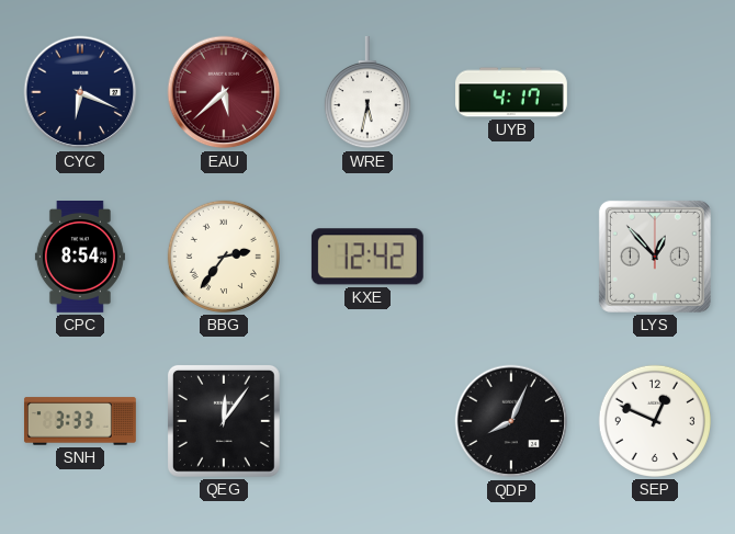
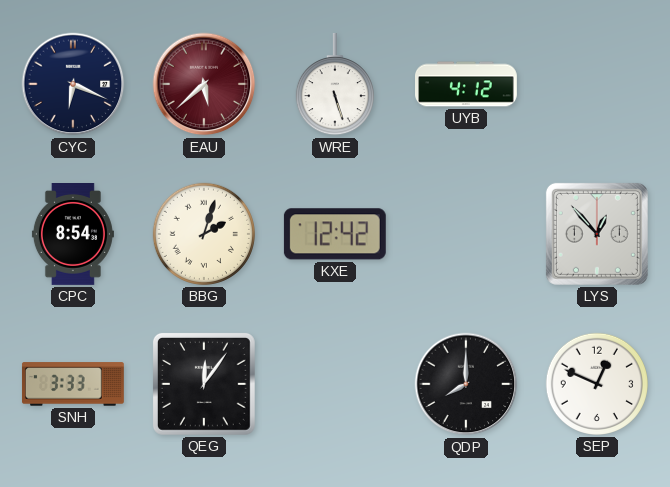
WRE: 5:32 -> 5:27
UYB: 4:17 -> 4:12
BBG: 2:36 -> 2:03
QDP: 8:04 -> 8:00
